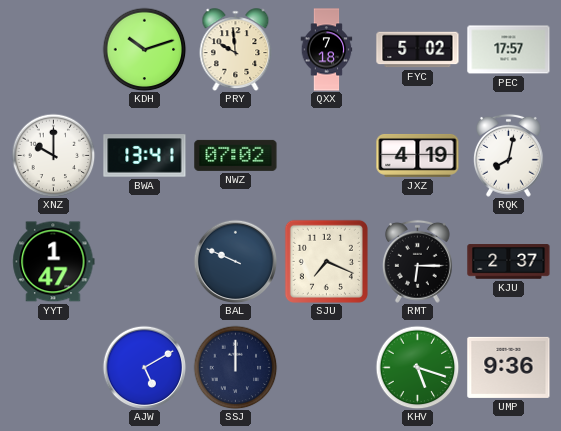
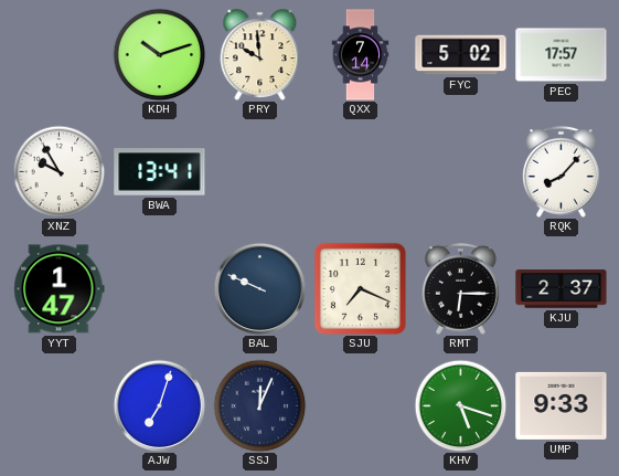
QXX: 7:18 -> 7:14
XNZ: 10:00 -> 9:55
NWZ: 07:02 -> none
JXZ: 4:19 -> none
RQK: 8:02 -> 8:07
AJW: 5:10 -> 7:03
SSJ: 12:00 -> 12:04
UMP: 9:36 -> 9:33
